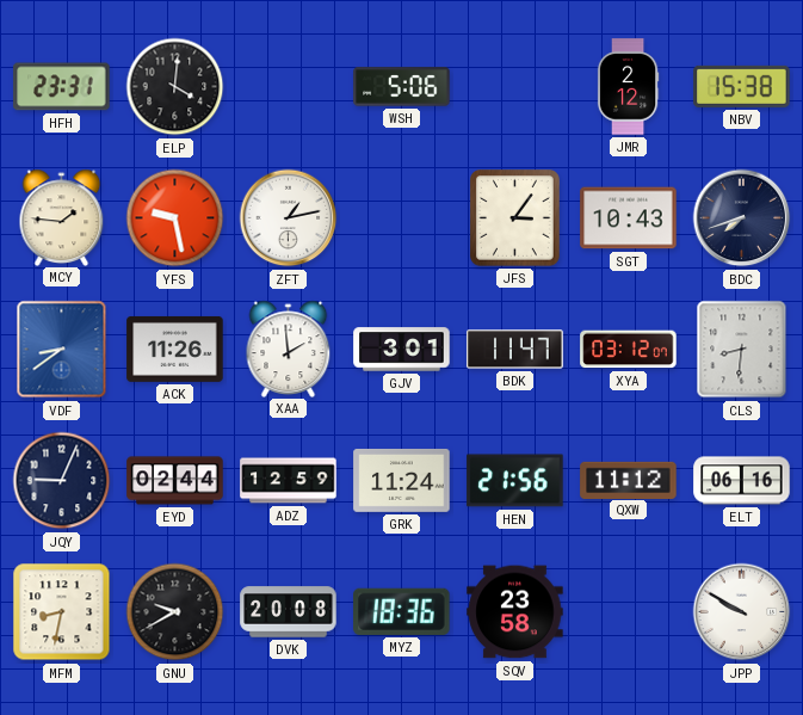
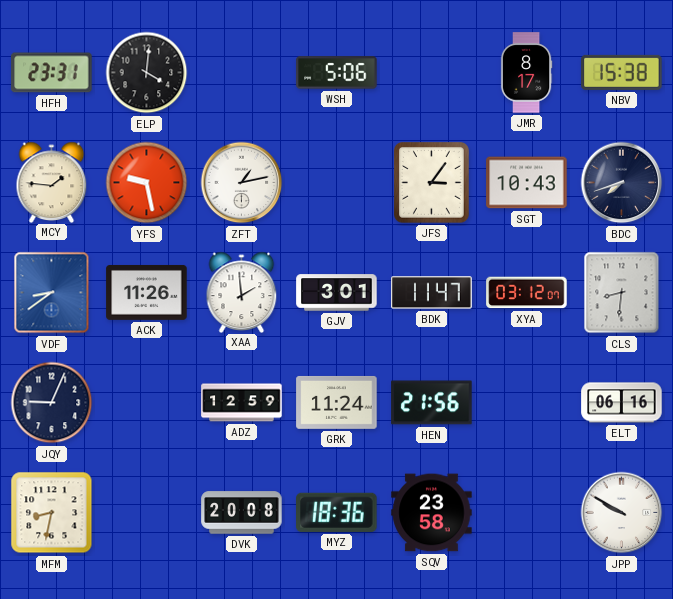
JMR: 2:12 -> 8:17
EYD: 02:44 -> none
QXW: 11:12 -> none
GNU: 9:40 -> none
